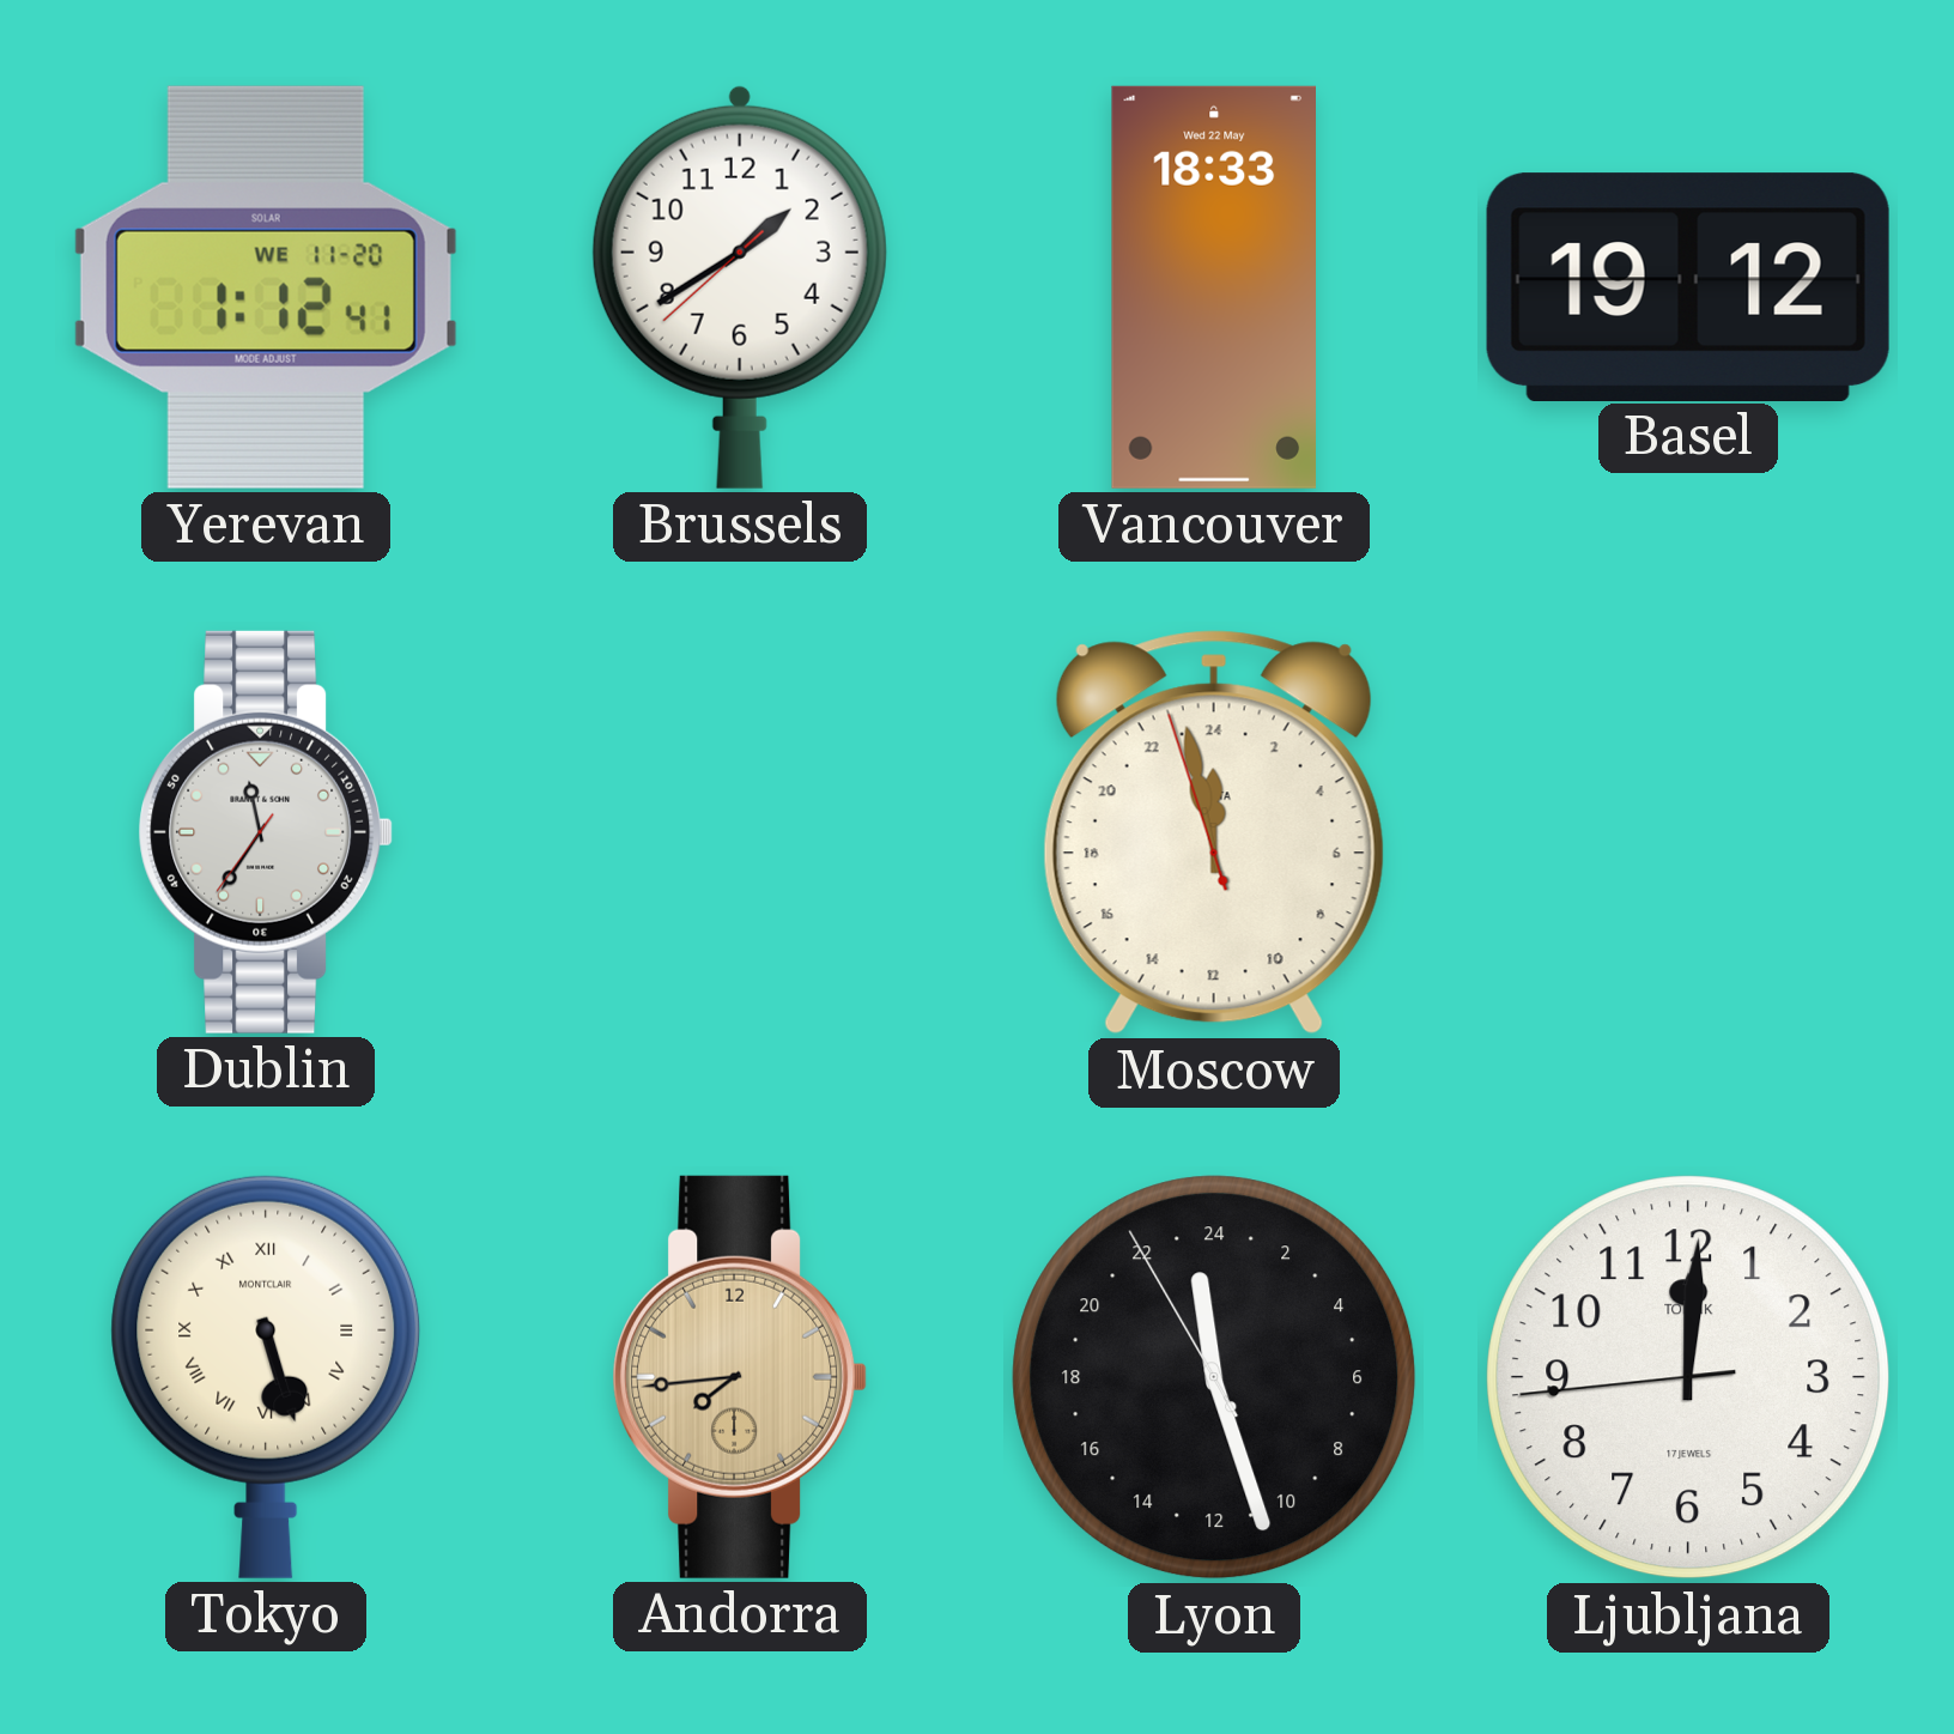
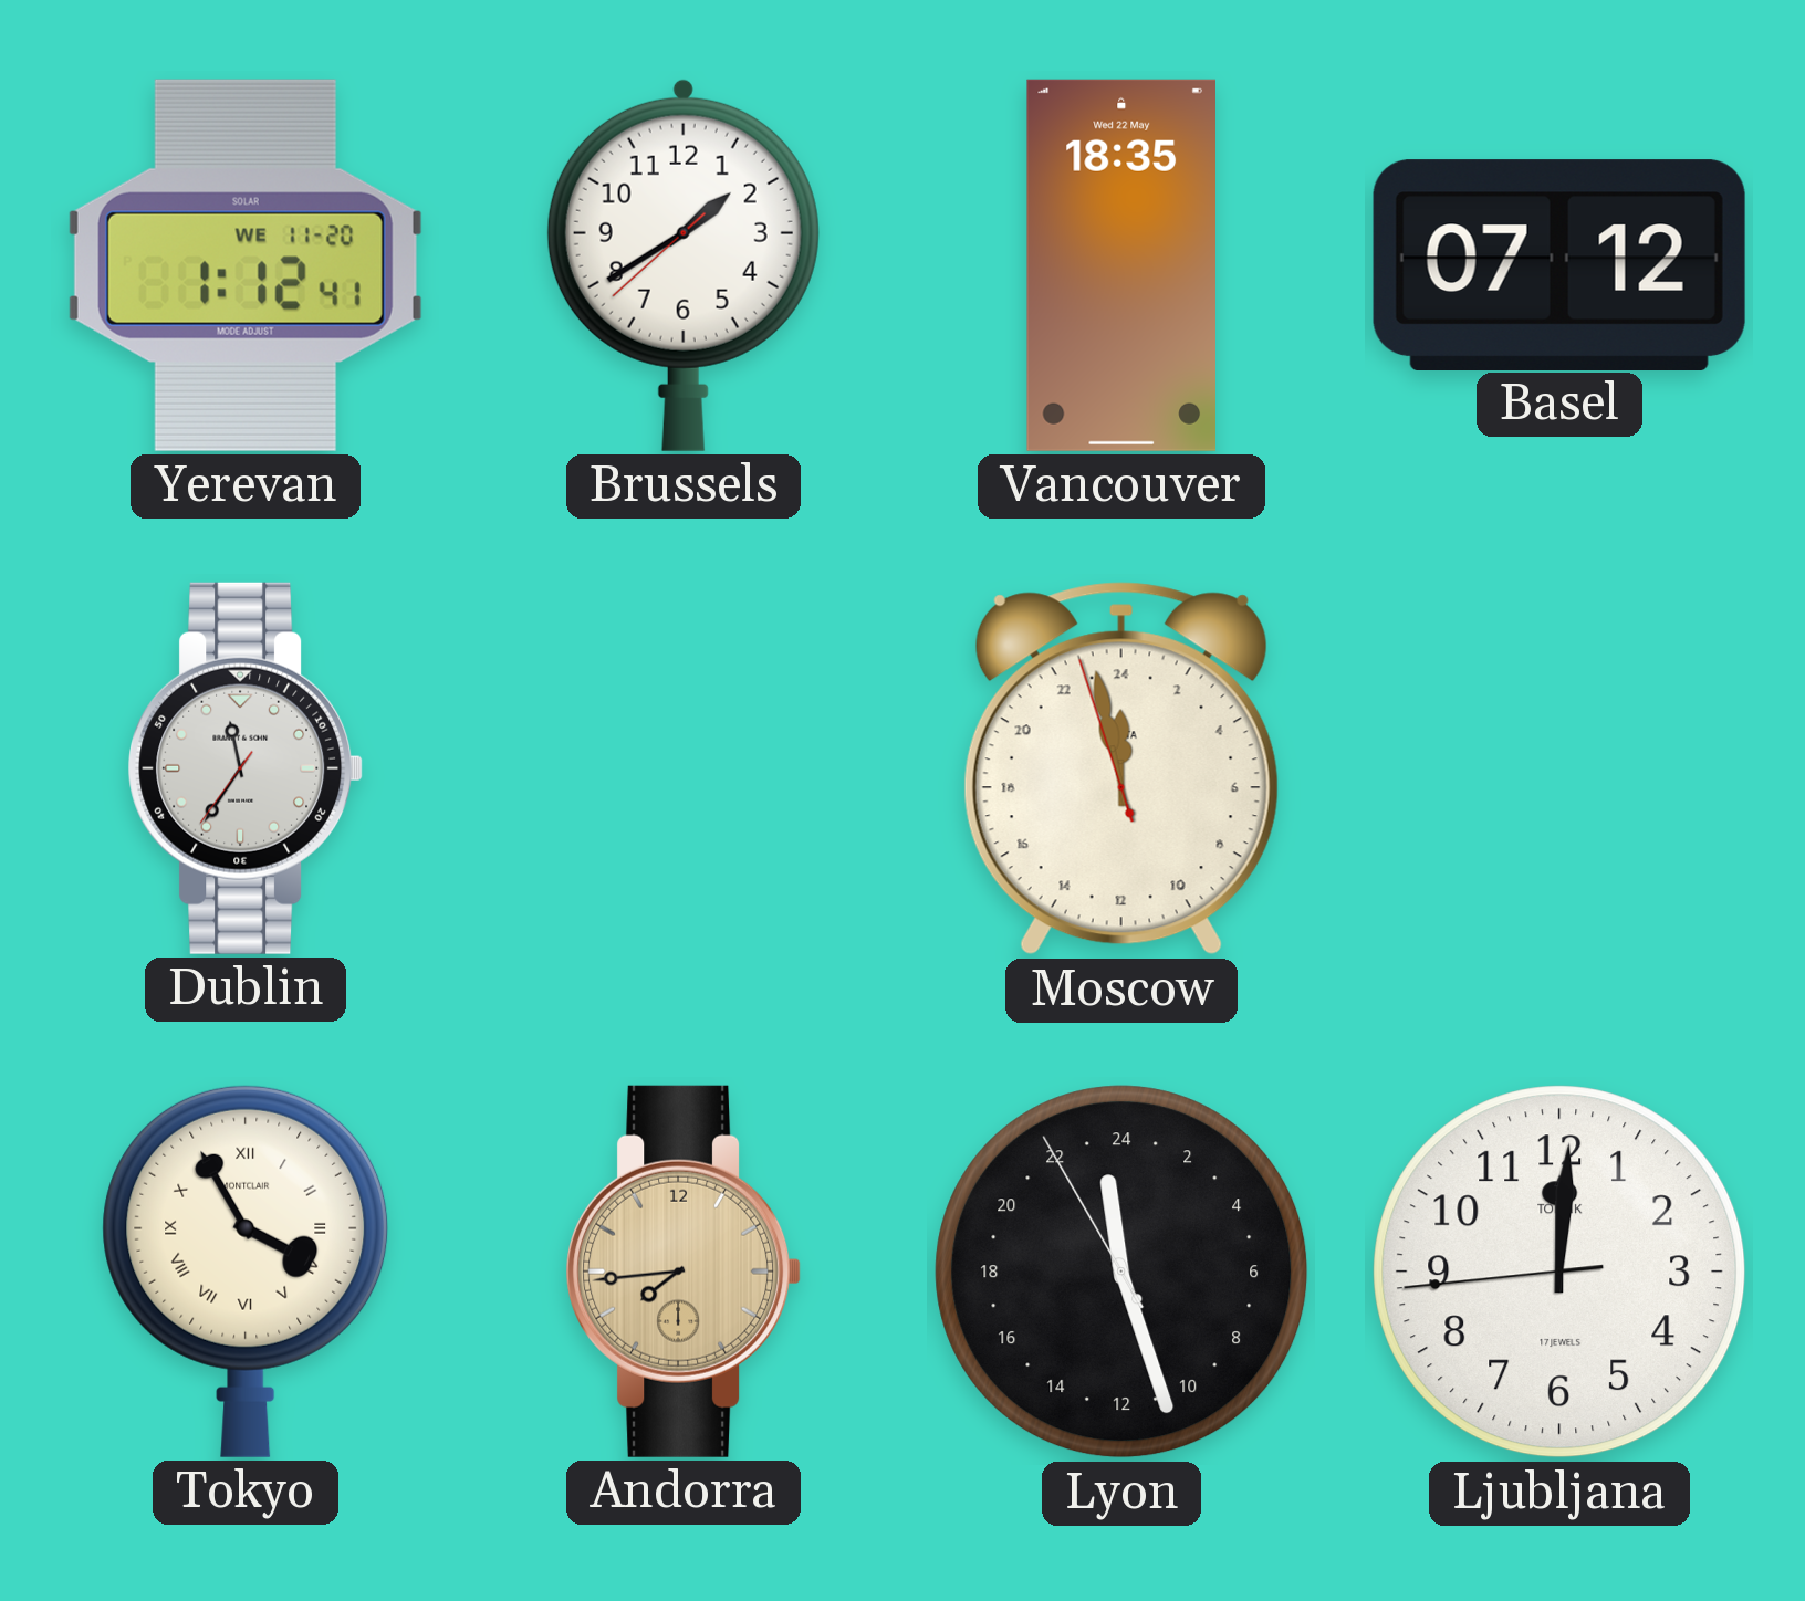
Vancouver: 18:33 -> 18:35
Basel: 19:12 -> 07:12
Tokyo: 5:27 -> 3:55
